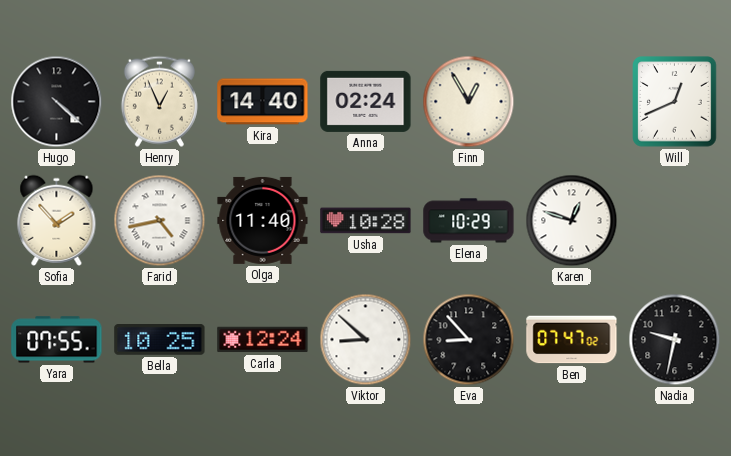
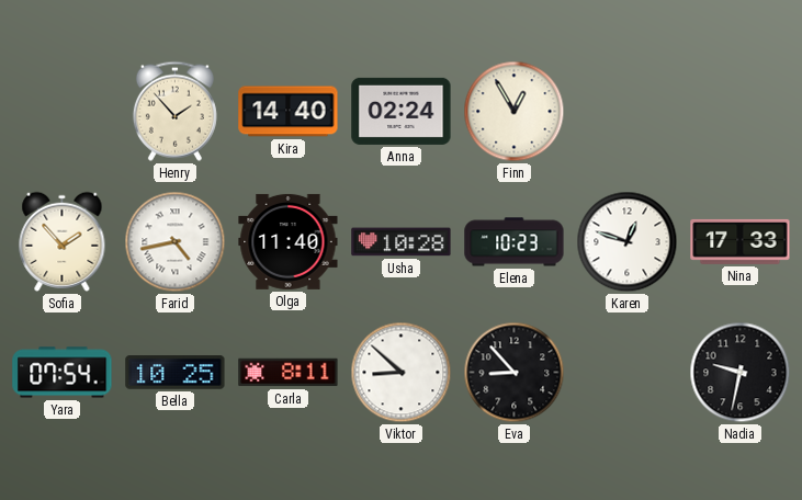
Hugo: 4:22 -> none
Henry: 12:56 -> 1:53
Will: 12:41 -> none
Elena: 10:29 -> 10:23
Nina: none -> 17:33
Yara: 07:55 -> 07:54
Carla: 12:24 -> 8:11
Ben: 07:47 -> none
